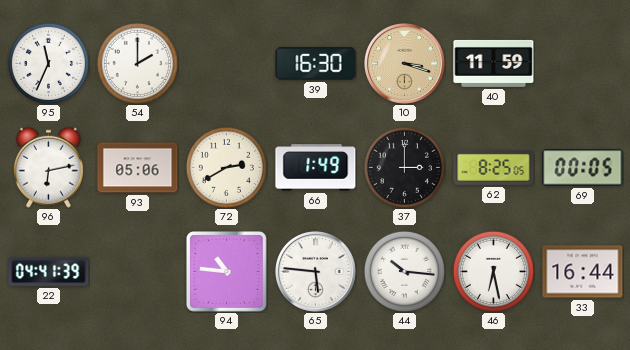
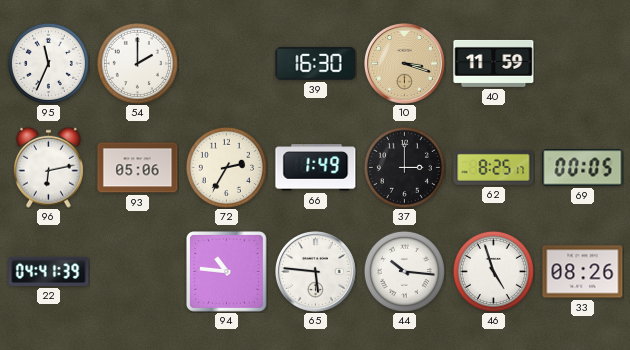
72: 2:40 -> 2:35
62: 8:25:05 -> 8:25:17
46: 6:28 -> 4:57
33: 16:44 -> 08:26
